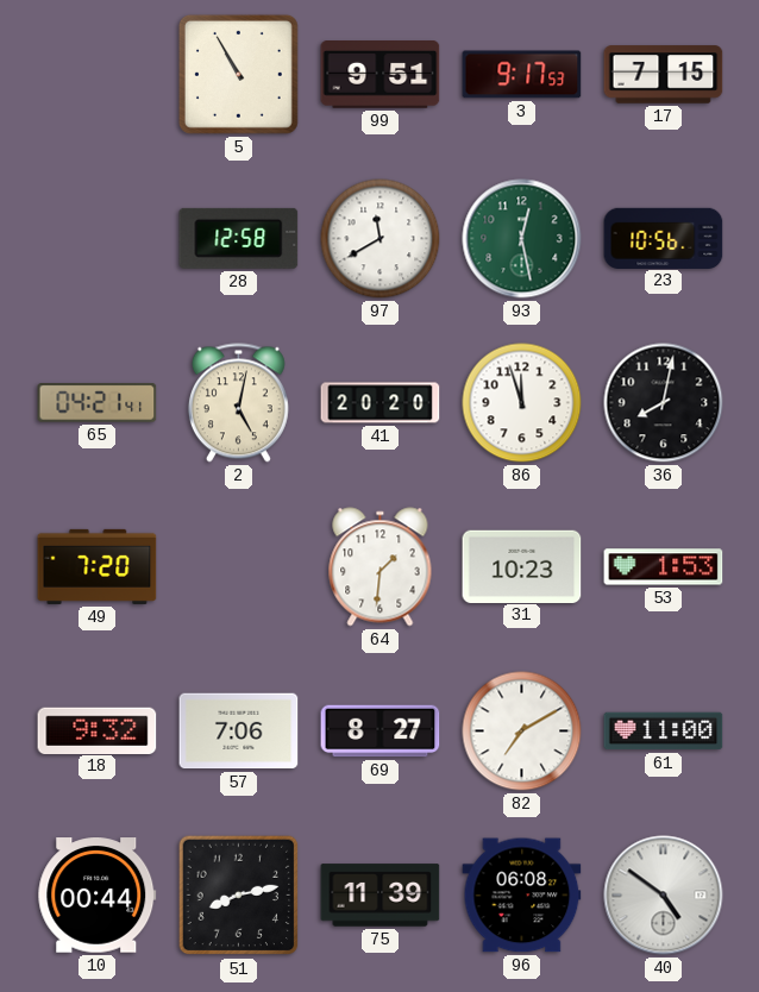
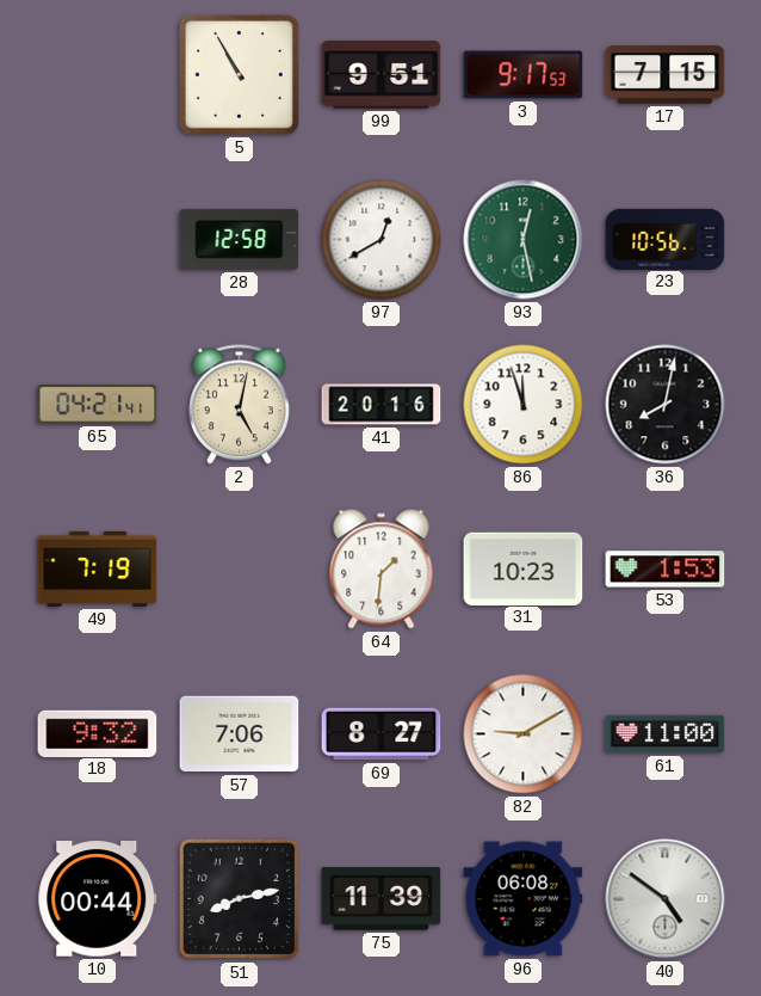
97: 11:40 -> 12:40
41: 20:20 -> 20:16
49: 7:20 -> 7:19
82: 7:10 -> 9:10
